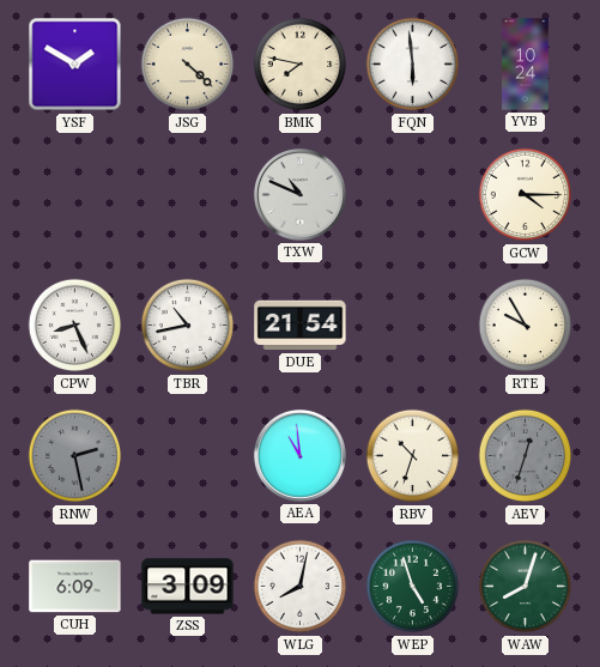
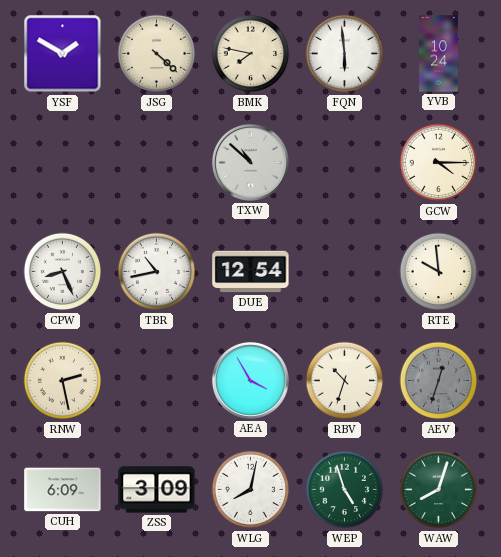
TXW: 10:49 -> 10:52
DUE: 21:54 -> 12:54
RTE: 9:55 -> 9:59
RNW dial: grey -> cream
AEA: 10:59 -> 3:55
